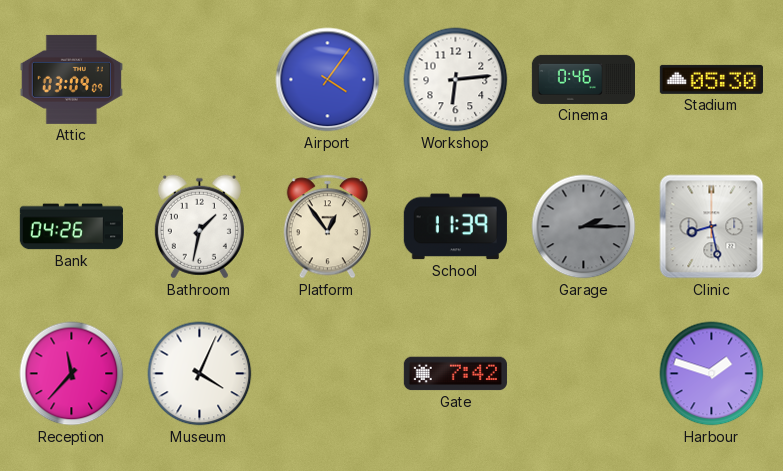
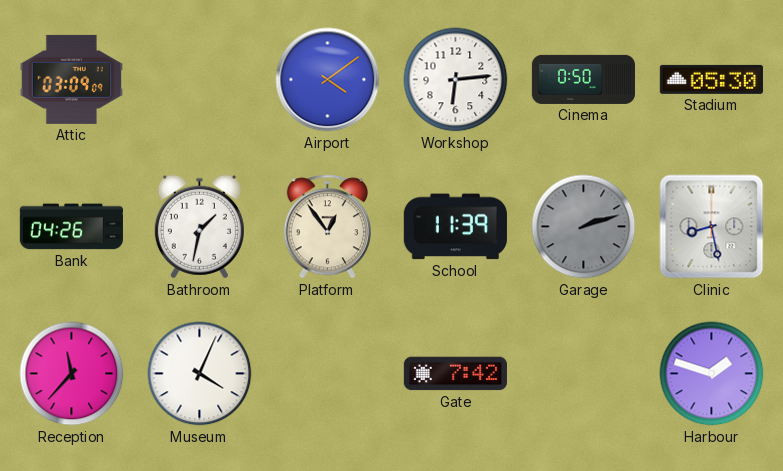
Airport: 4:06 -> 4:09
Cinema: 0:46 -> 0:50
Garage: 2:15 -> 2:12
